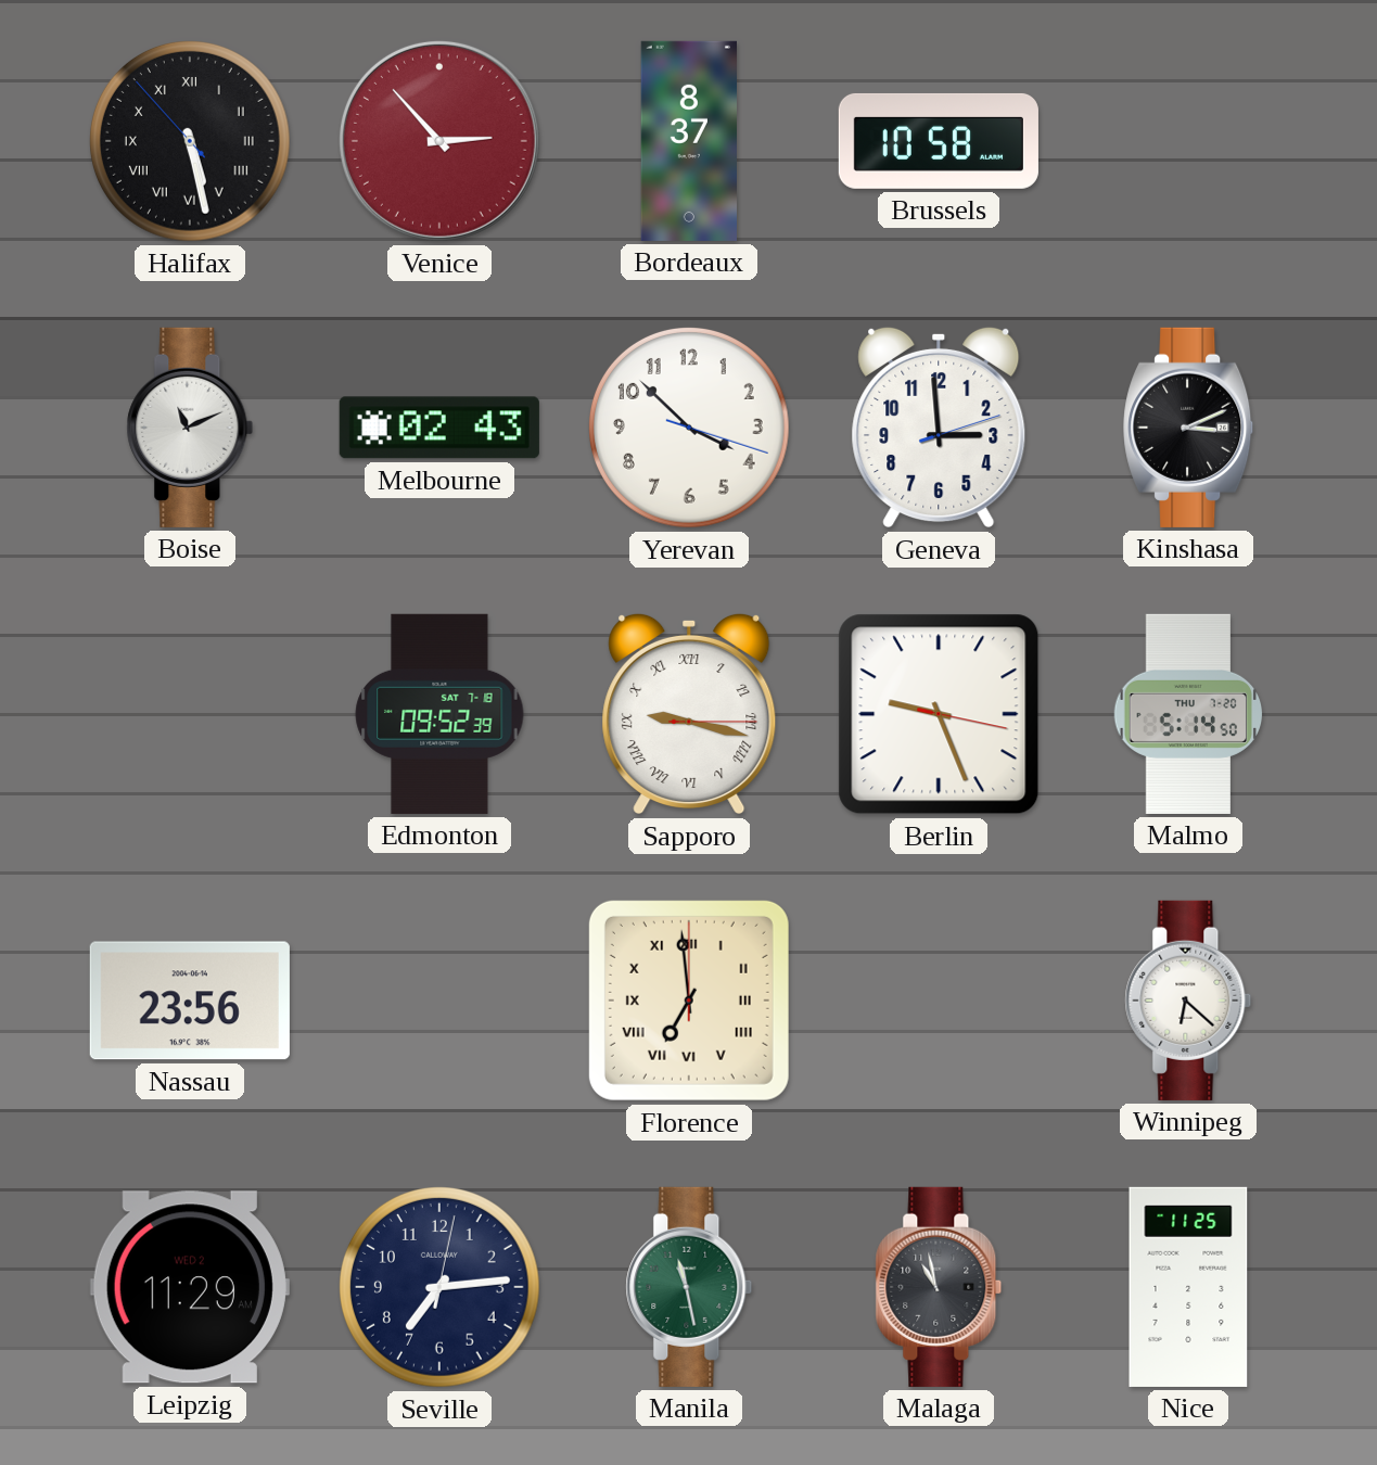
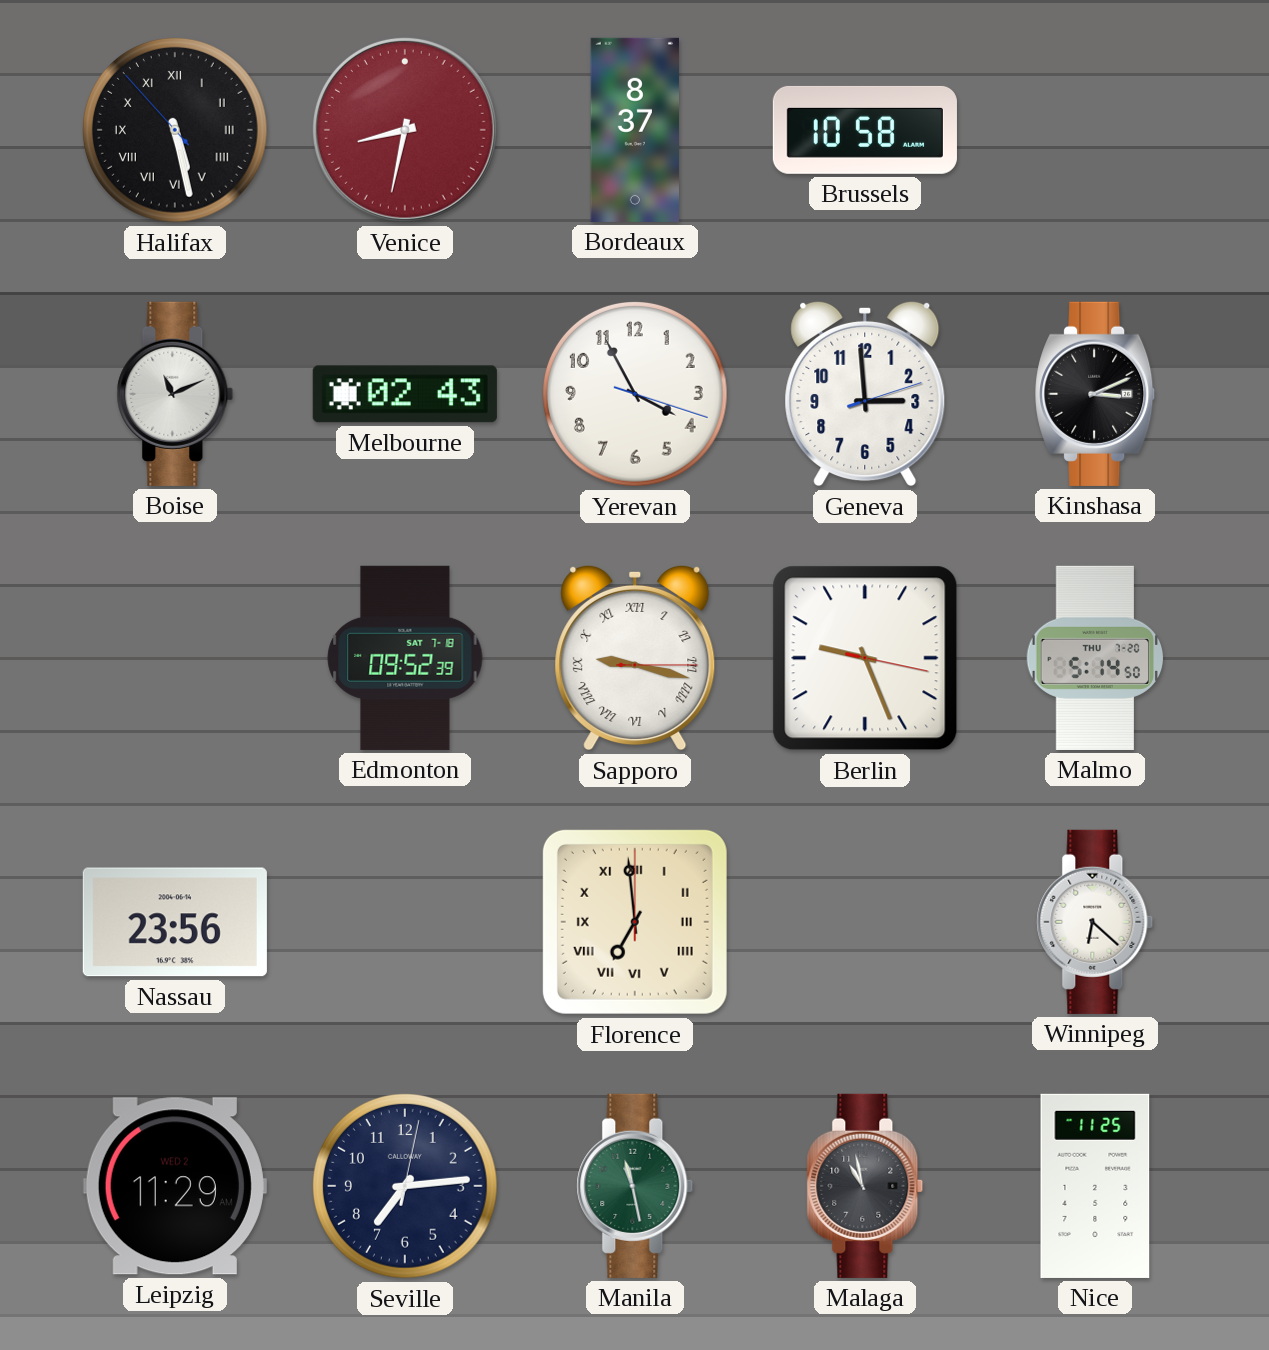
Venice: 2:53 -> 8:32
Yerevan: 3:52 -> 3:55
